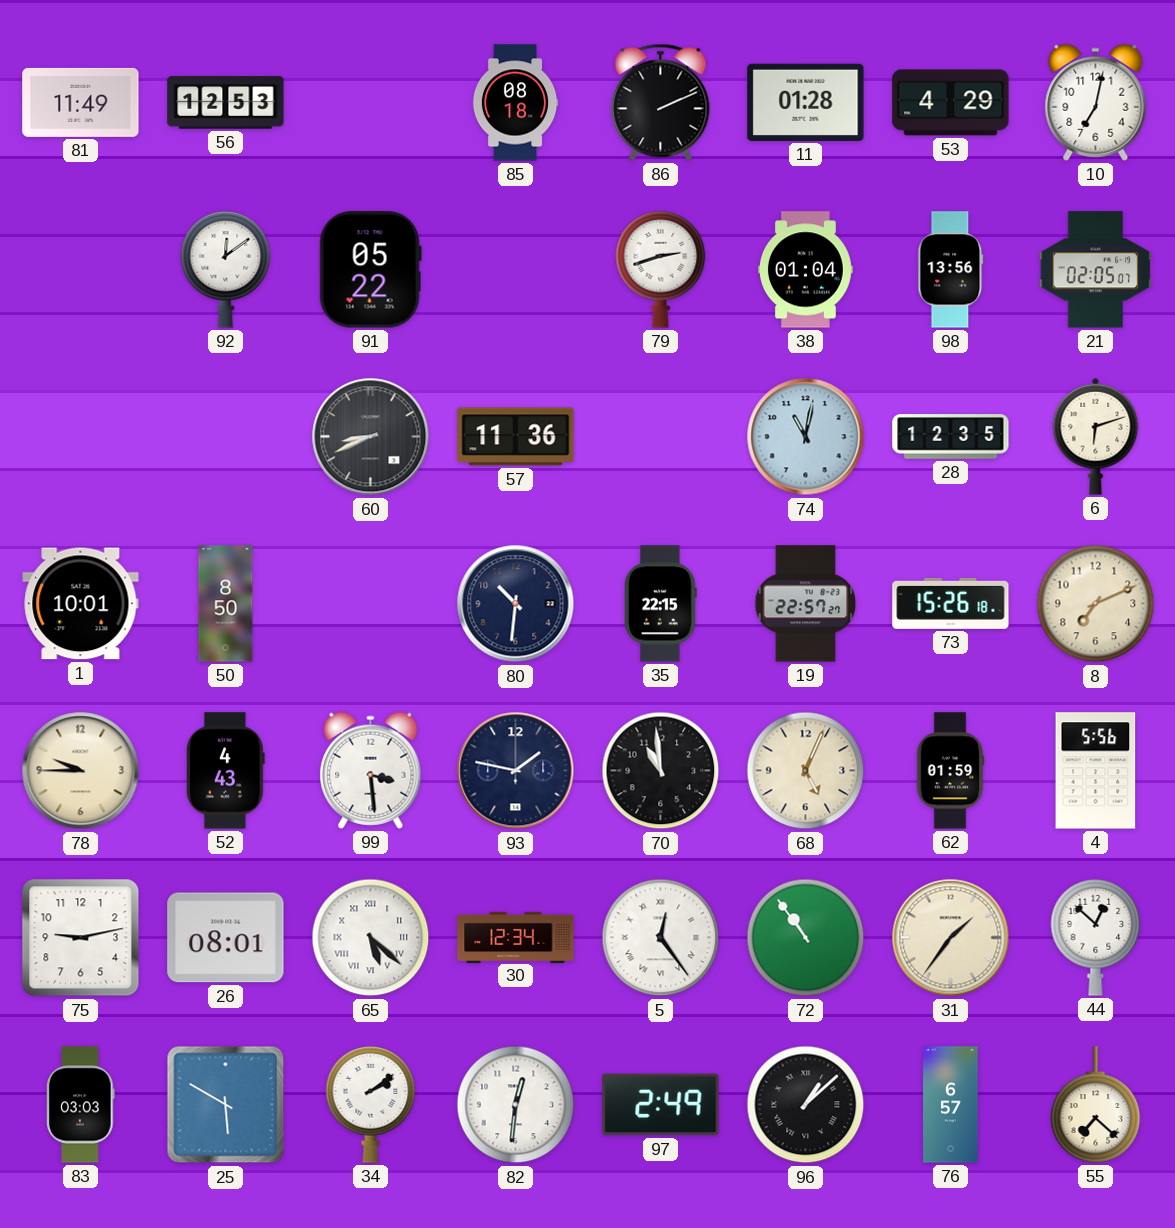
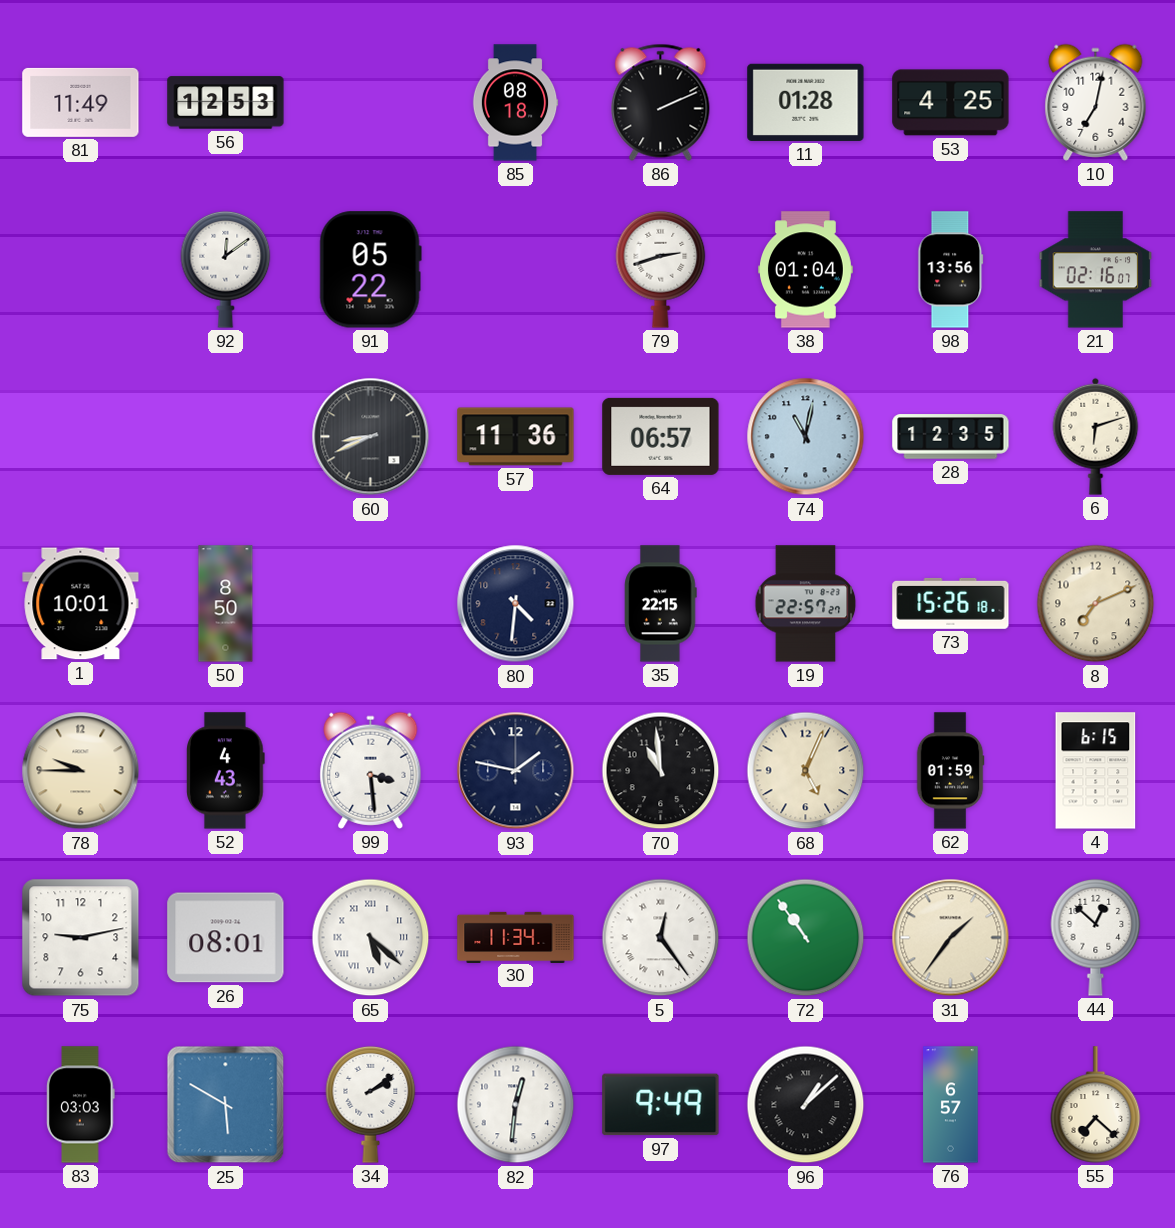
53: 4:29 -> 4:25
21: 02:05 -> 02:16
64: none -> 06:57
80: 10:31 -> 4:31
4: 5:56 -> 6:15
30: 12:34 -> 11:34
97: 2:49 -> 9:49
